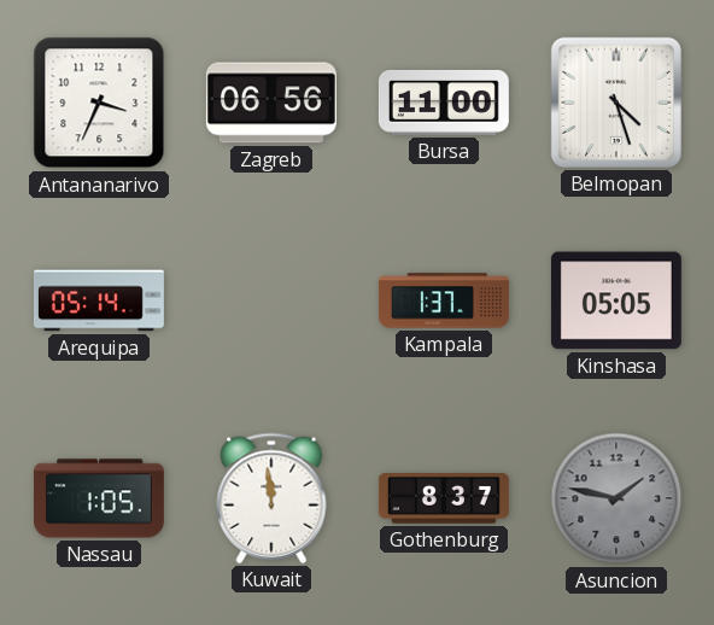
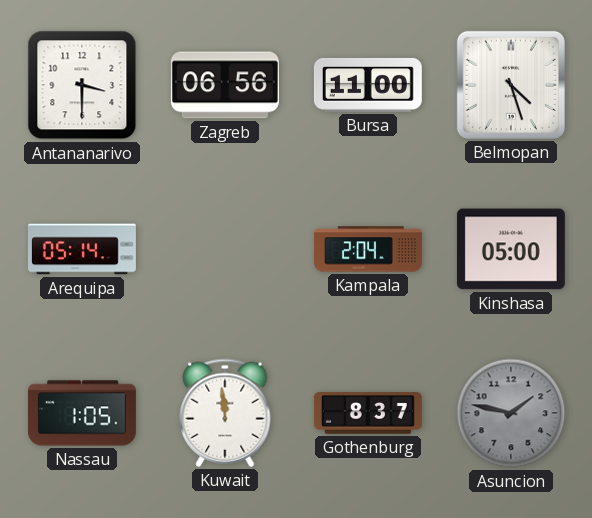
Antananarivo: 3:34 -> 3:30
Kampala: 1:37 -> 2:04
Kinshasa: 05:05 -> 05:00
